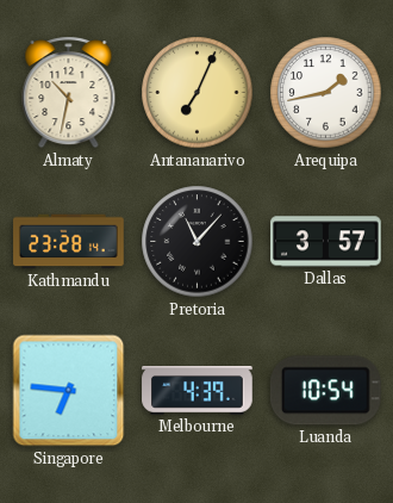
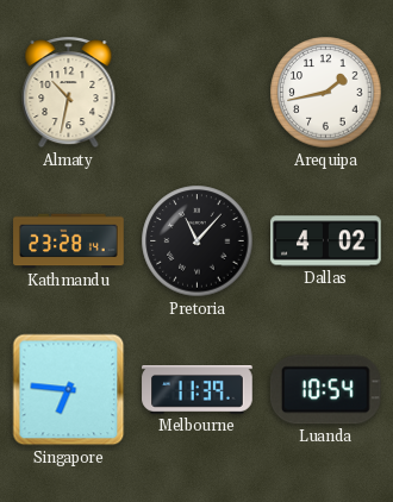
Antananarivo: 7:04 -> none
Dallas: 3:57 -> 4:02
Melbourne: 4:39 -> 11:39
